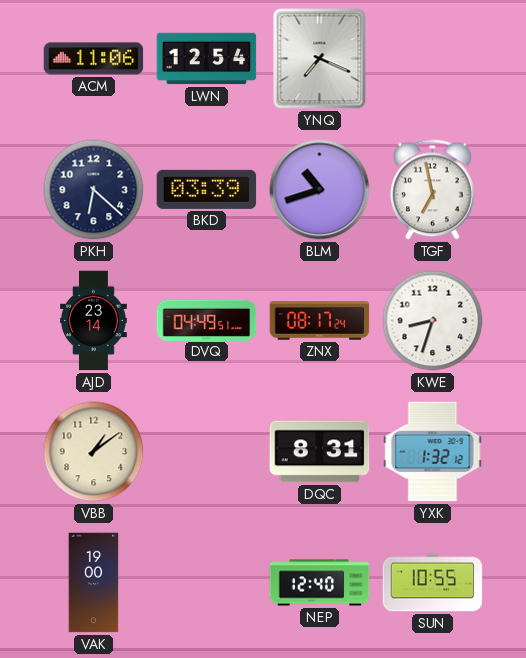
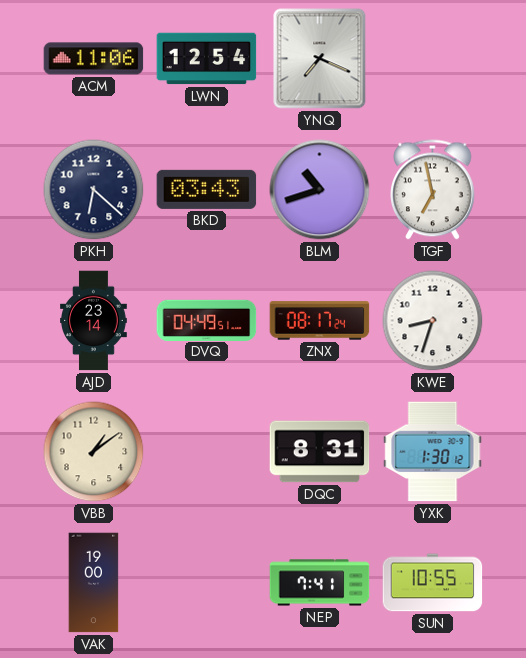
BKD: 03:39 -> 03:43
YXK: 1:32 -> 1:30
NEP: 12:40 -> 7:41
